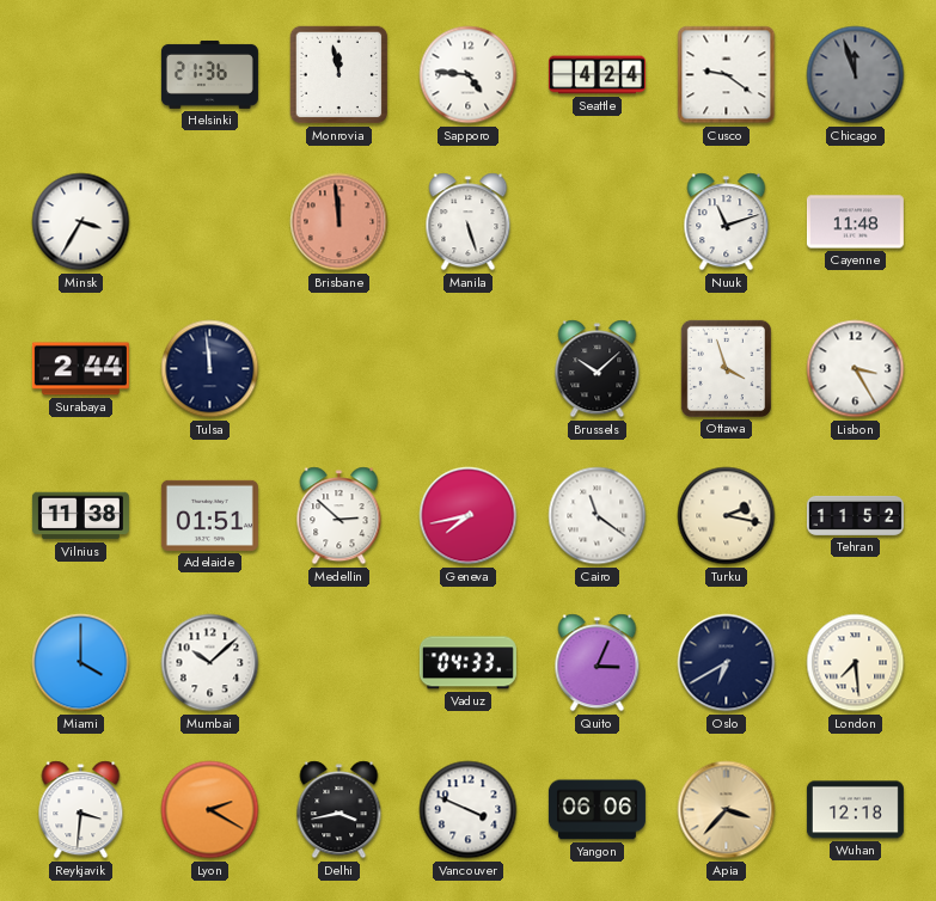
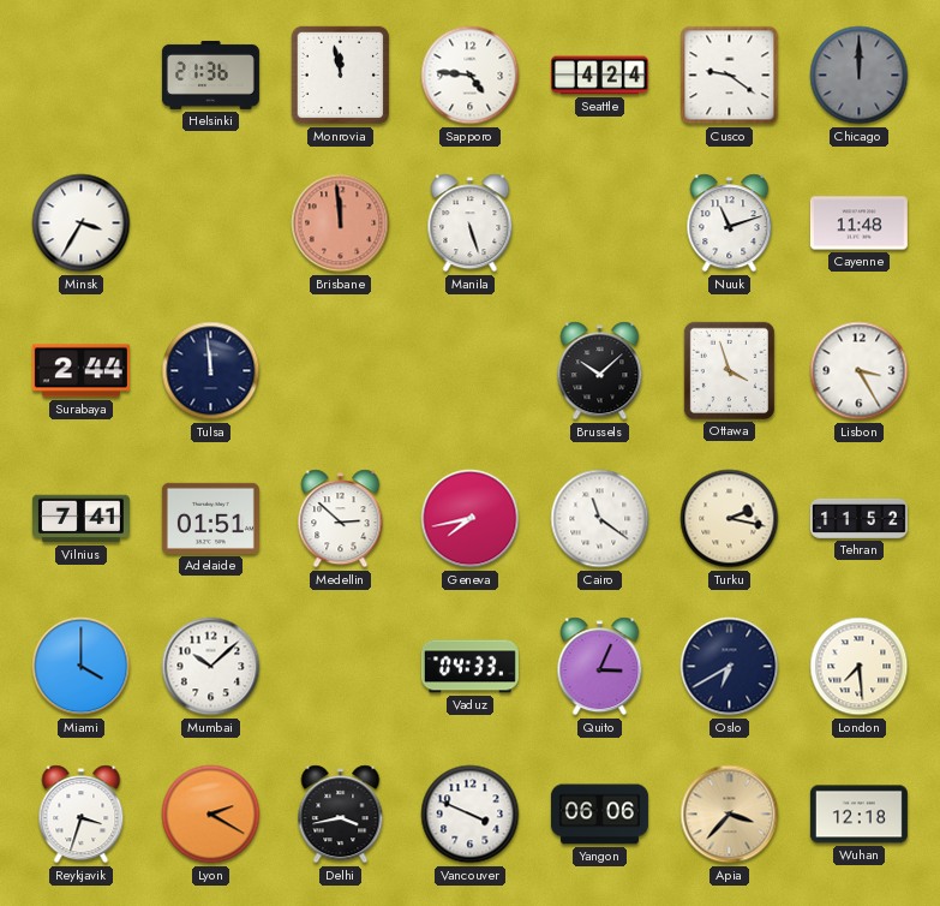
Chicago: 11:57 -> 12:00
Vilnius: 11:38 -> 7:41
Reykjavik: 3:31 -> 3:33
